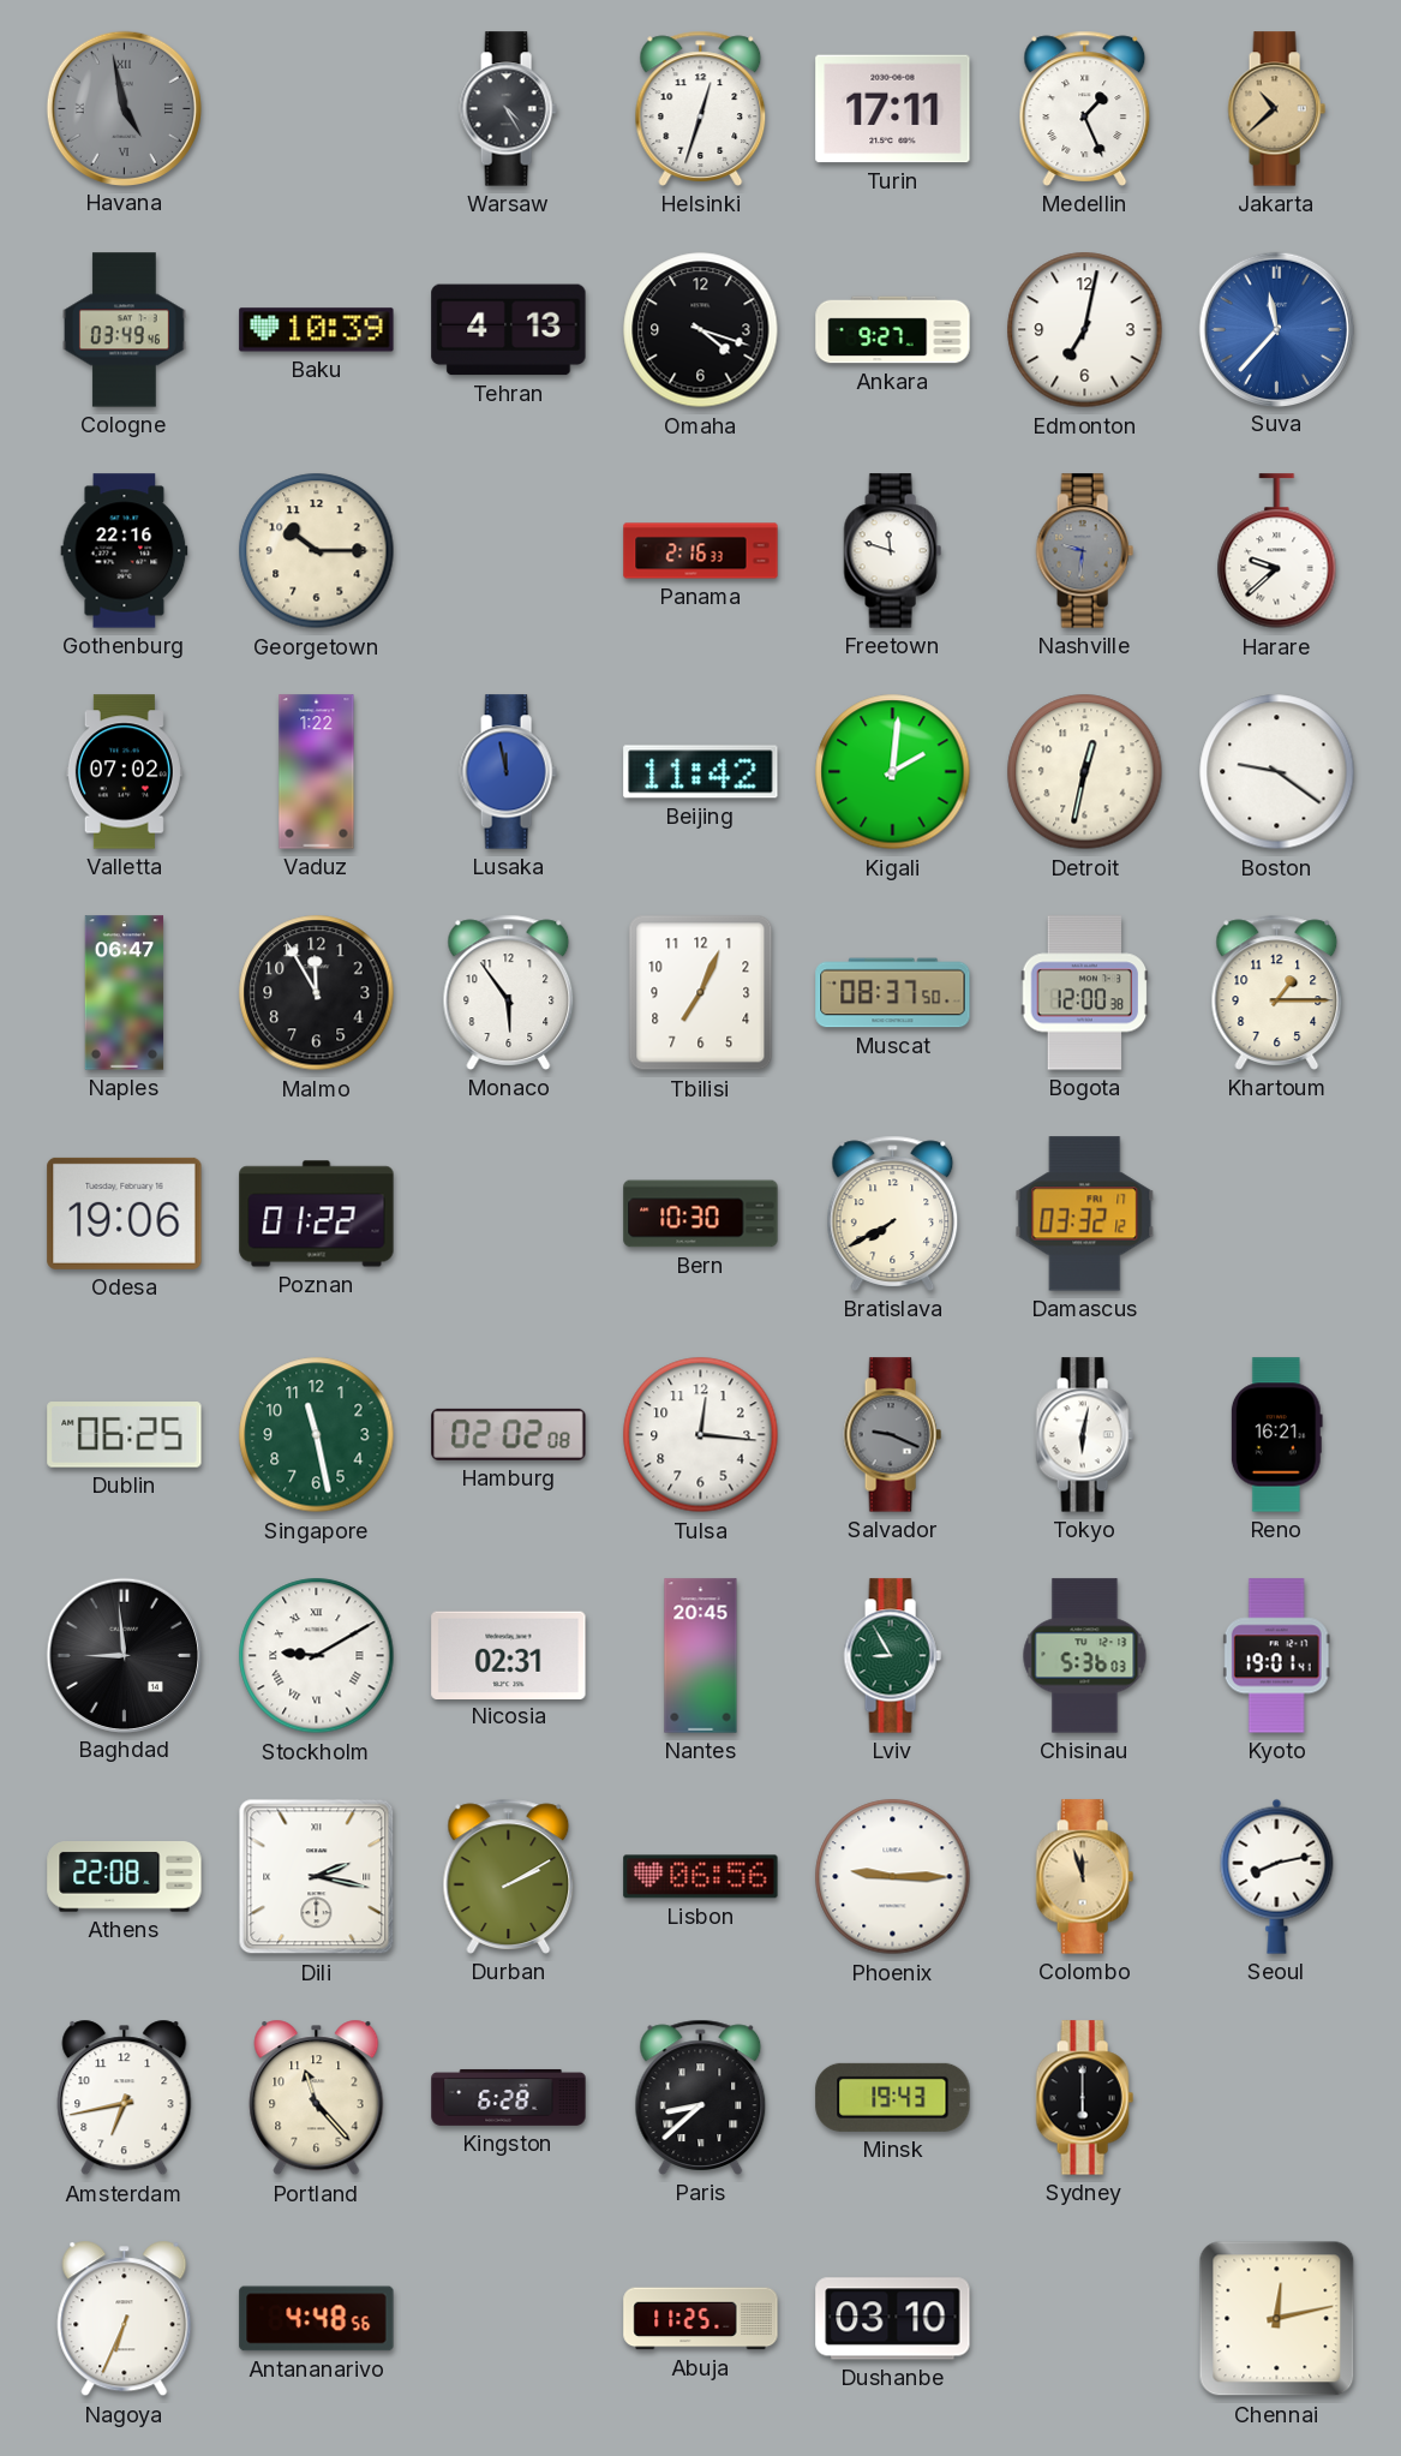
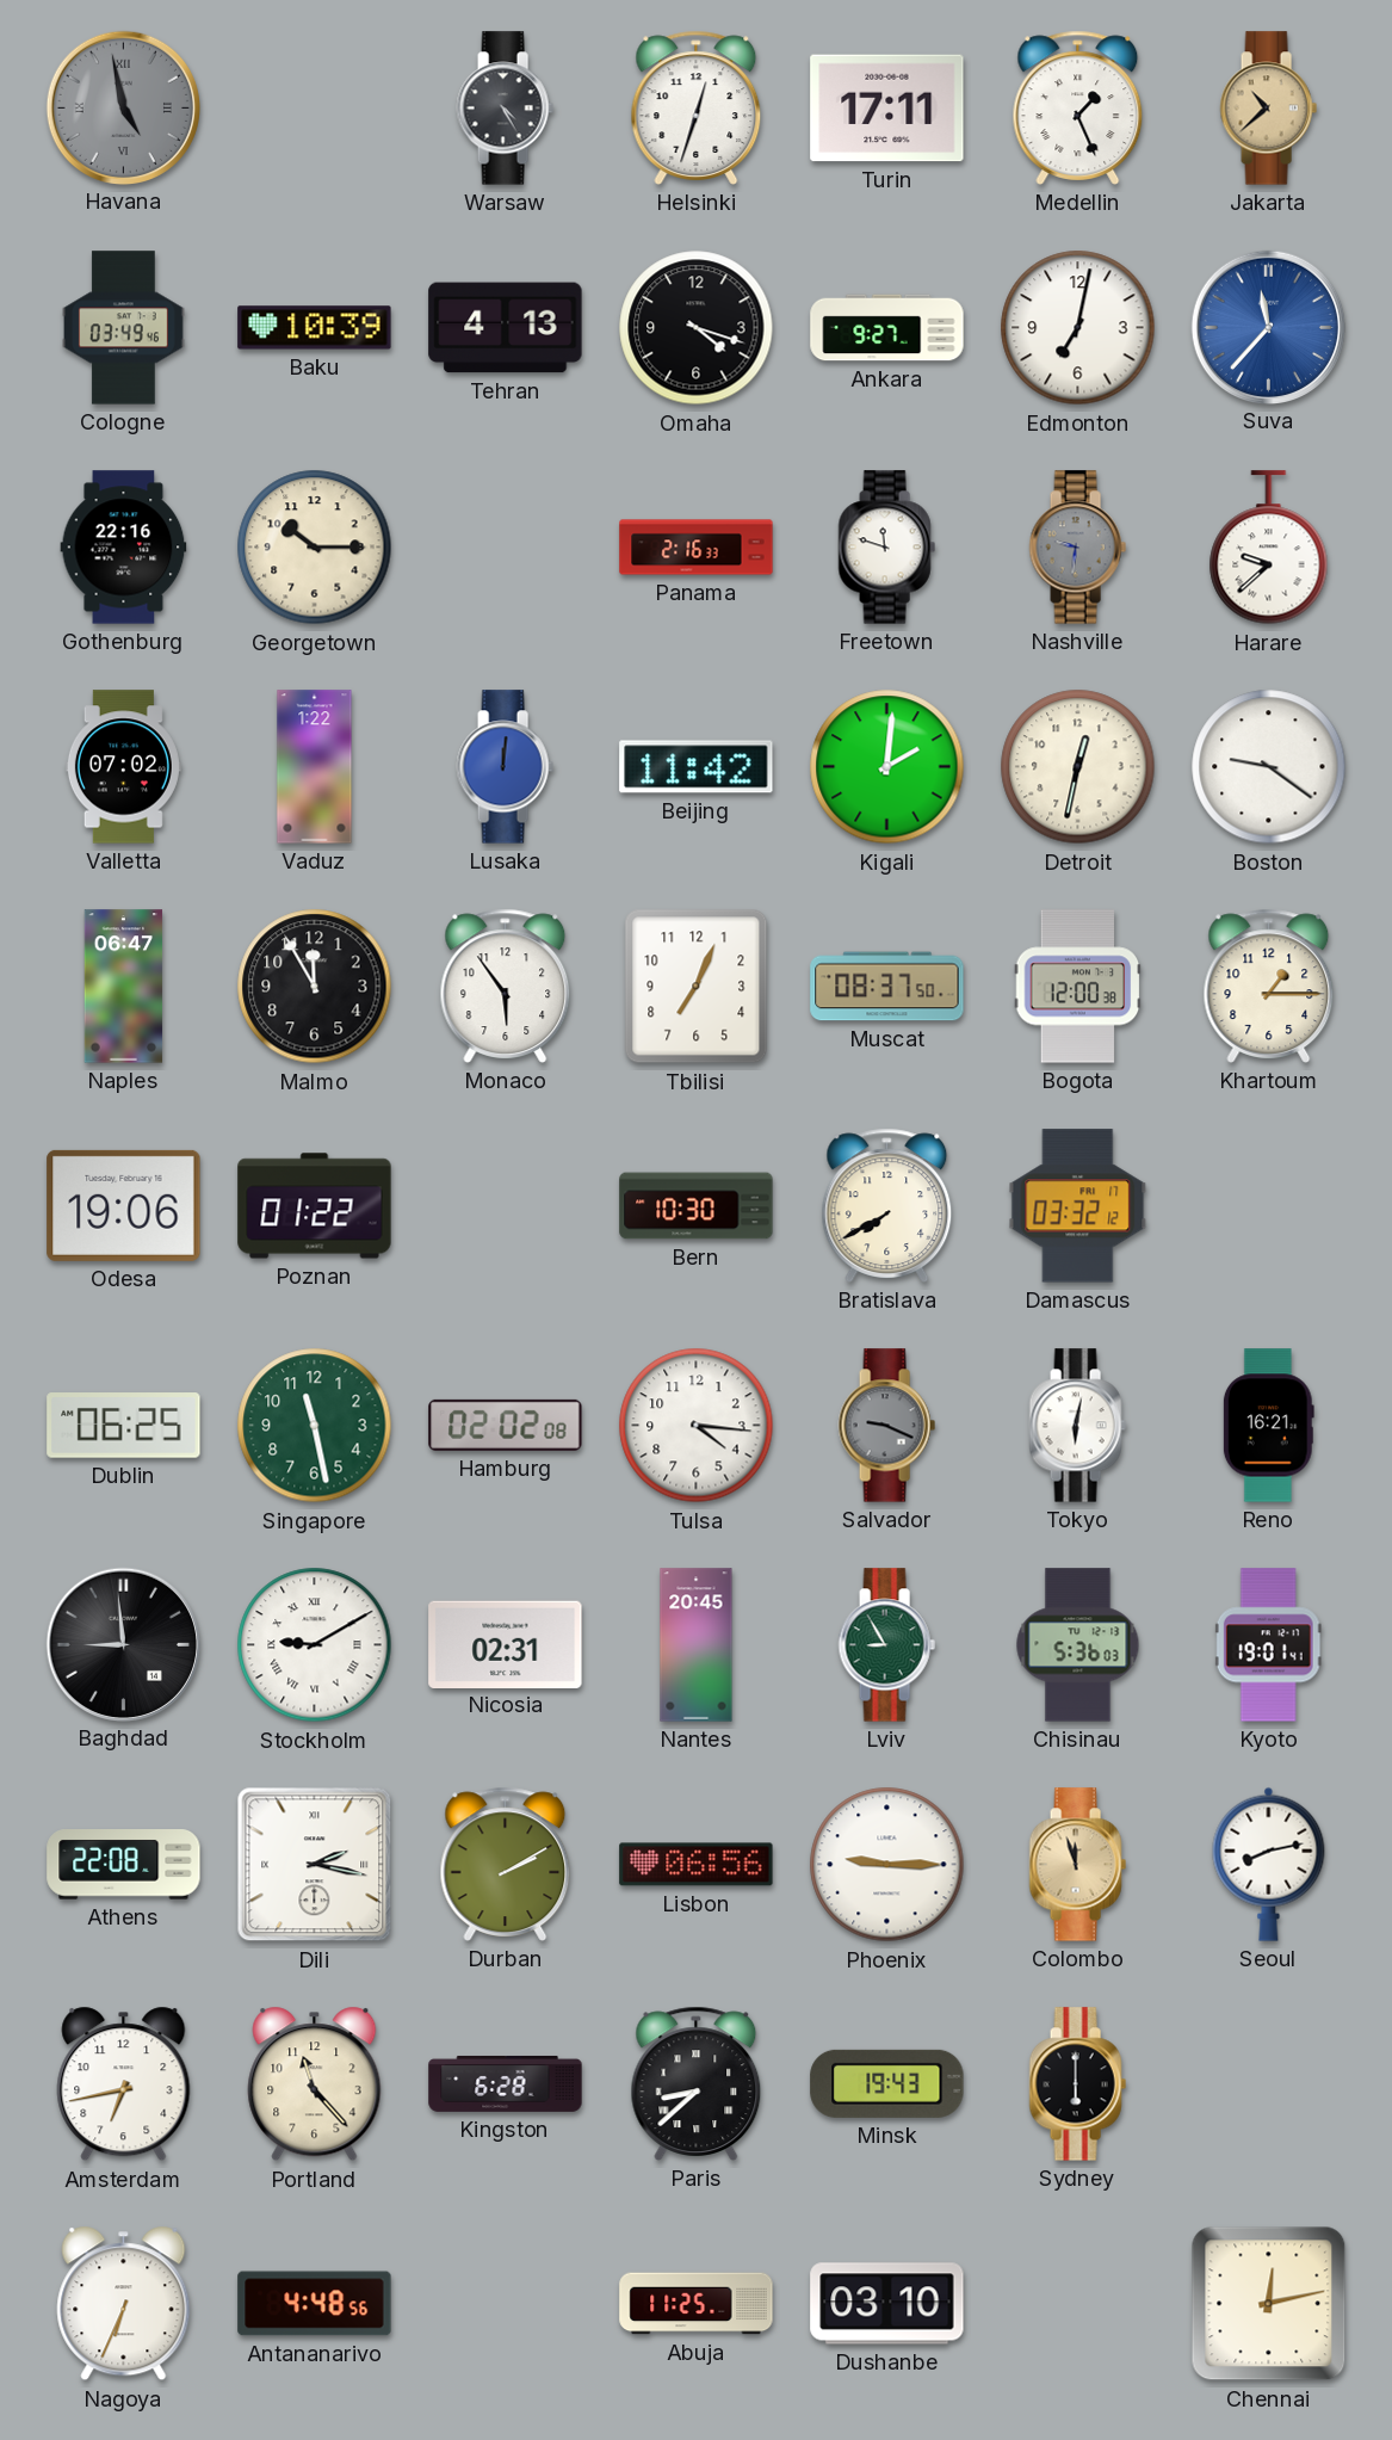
Lusaka: 11:58 -> 12:01
Tulsa: 12:16 -> 4:16
